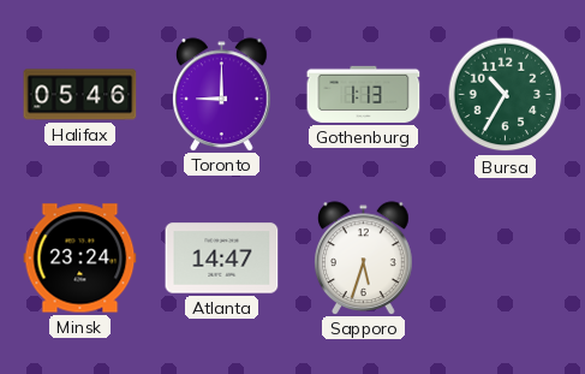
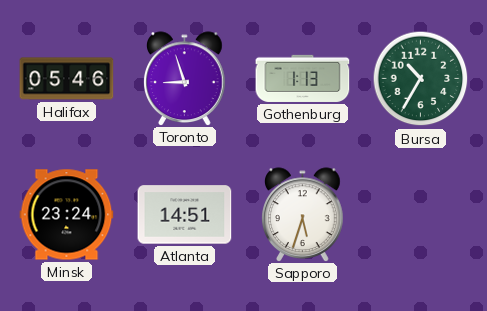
Toronto: 9:00 -> 8:57
Atlanta: 14:47 -> 14:51
